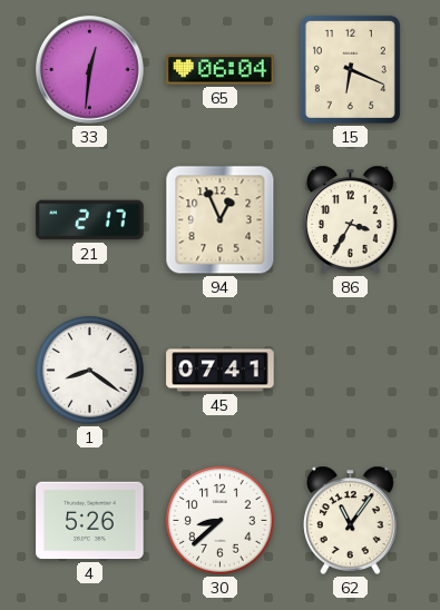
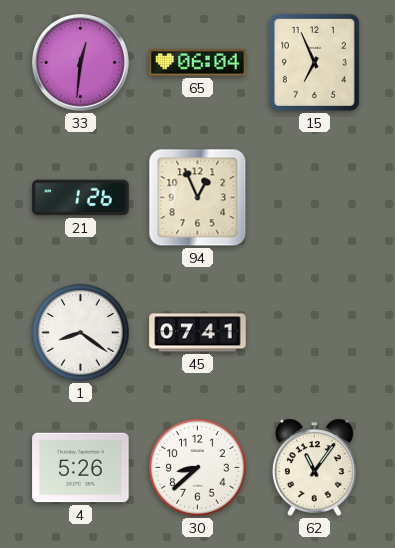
15: 6:19 -> 6:56
21: 2:17 -> 1:26
86: 3:35 -> none
